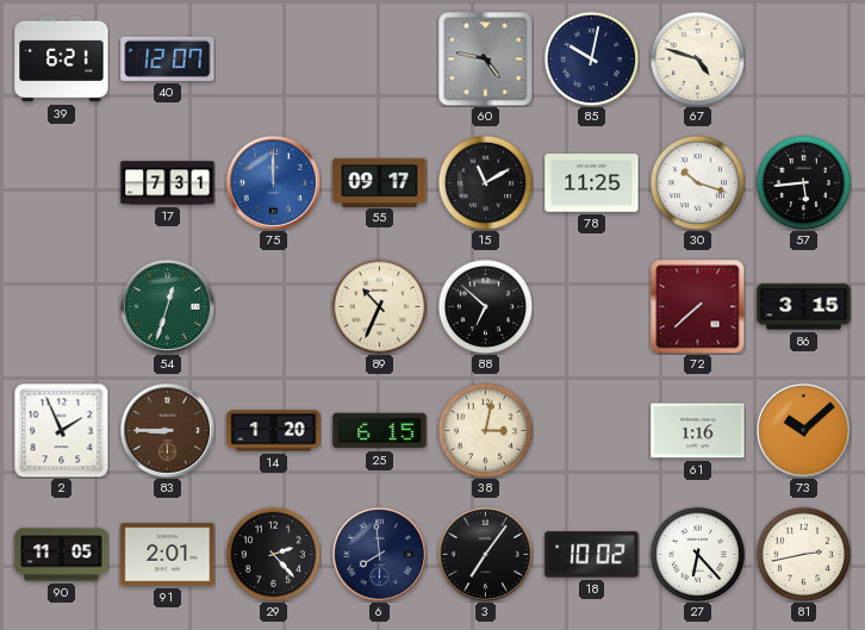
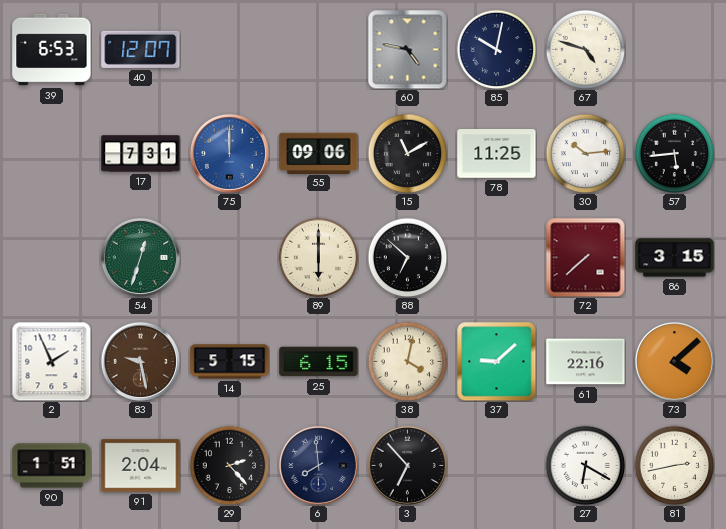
39: 6:21 -> 6:53
55: 09:17 -> 09:06
30: 10:18 -> 10:14
89: 10:34 -> 6:00
83: 8:45 -> 9:28
14: 1:20 -> 5:15
38: 3:02 -> 4:02
37: none -> 9:08
61: 1:16 -> 22:16
73: 10:08 -> 4:08
90: 11:05 -> 1:51
91: 2:01 -> 2:04
3: 7:06 -> 6:53
18: 10:02 -> none
27: 6:23 -> 6:20
